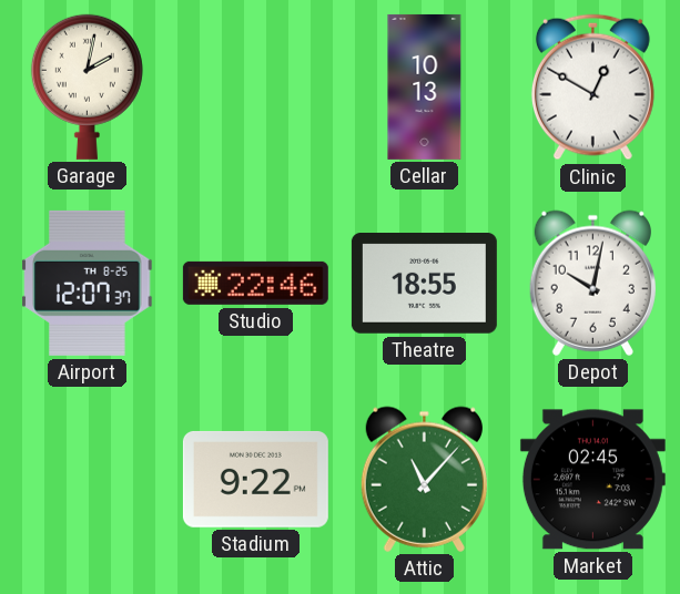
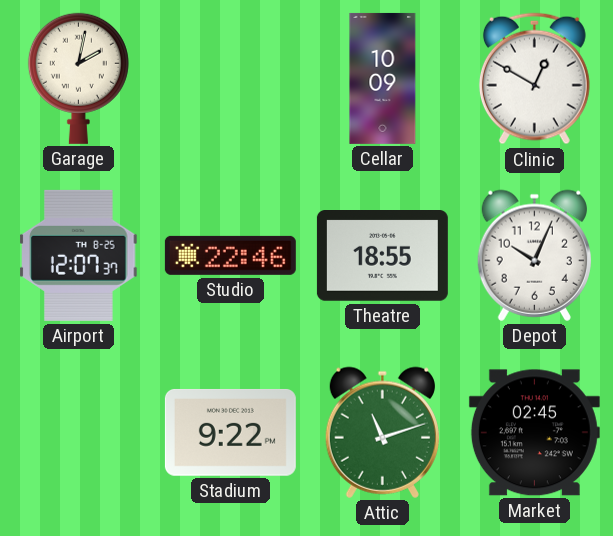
Cellar: 10:13 -> 10:09
Depot: 10:02 -> 10:04
Attic: 11:07 -> 11:12
